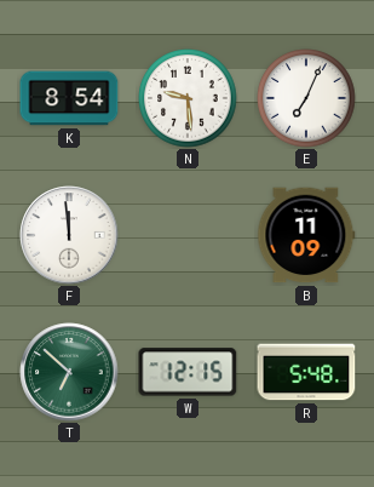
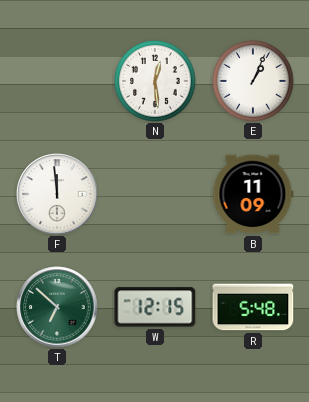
K: 8:54 -> none
N: 9:29 -> 12:29
E: 7:04 -> 1:04
